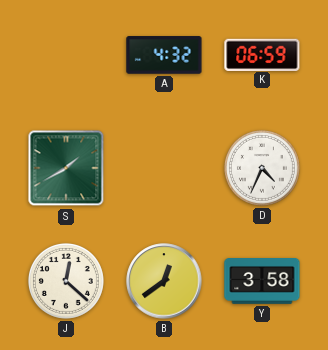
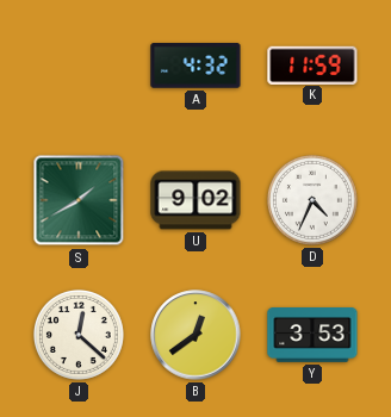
K: 06:59 -> 11:59
U: none -> 9:02
Y: 3:58 -> 3:53
